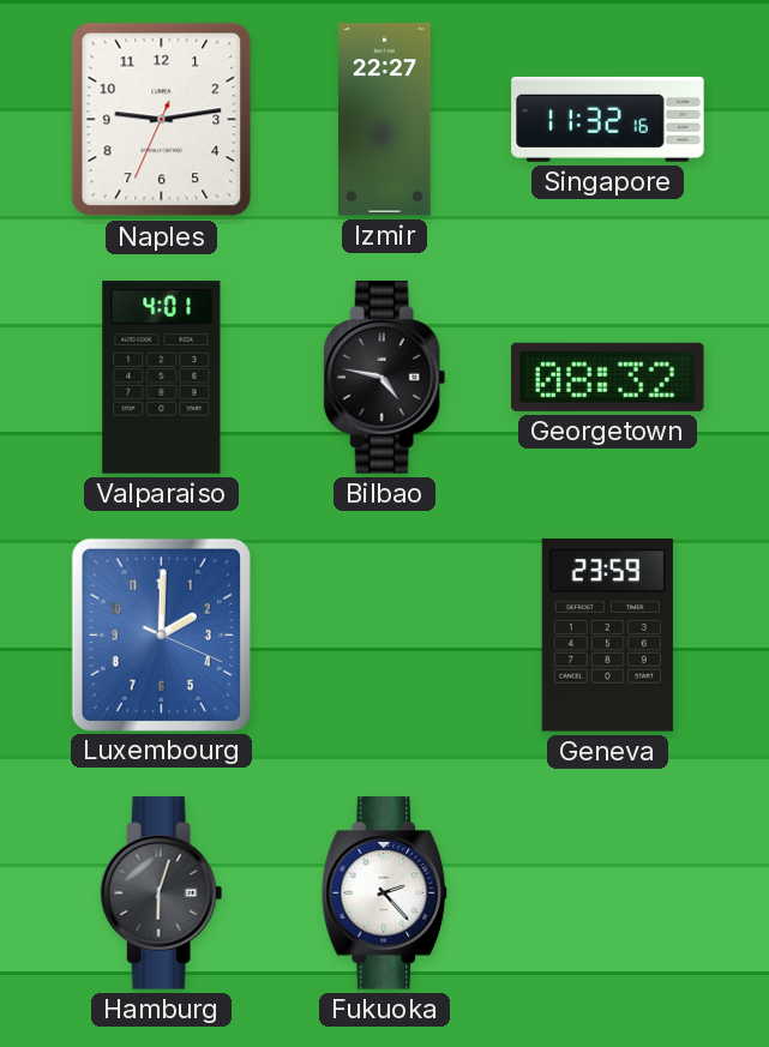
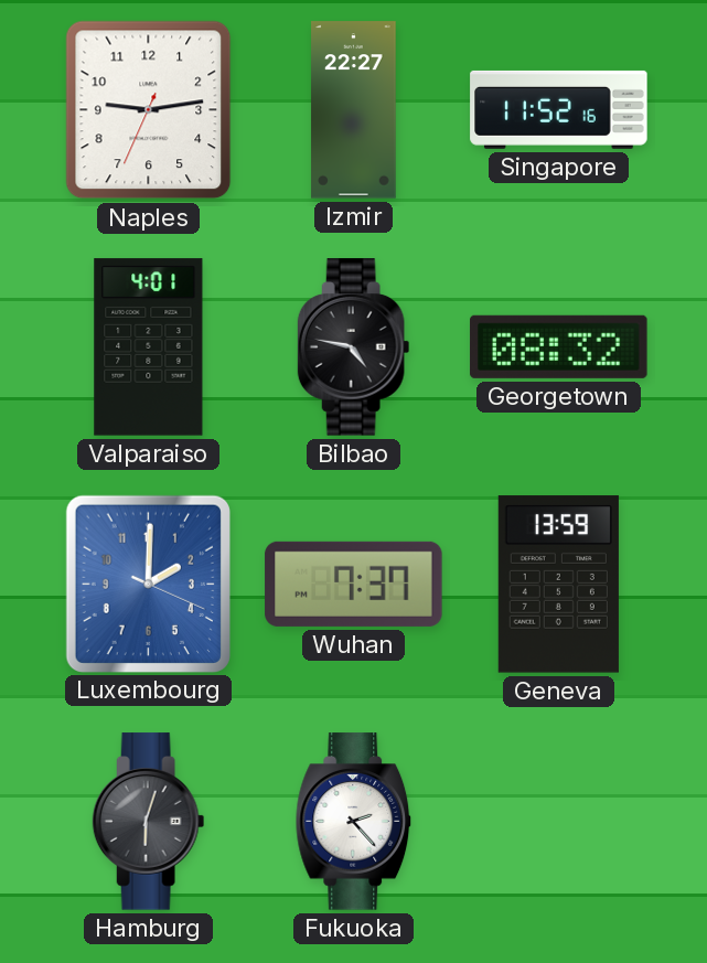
Singapore: 11:32 -> 11:52
Wuhan: none -> 7:37
Geneva: 23:59 -> 13:59
